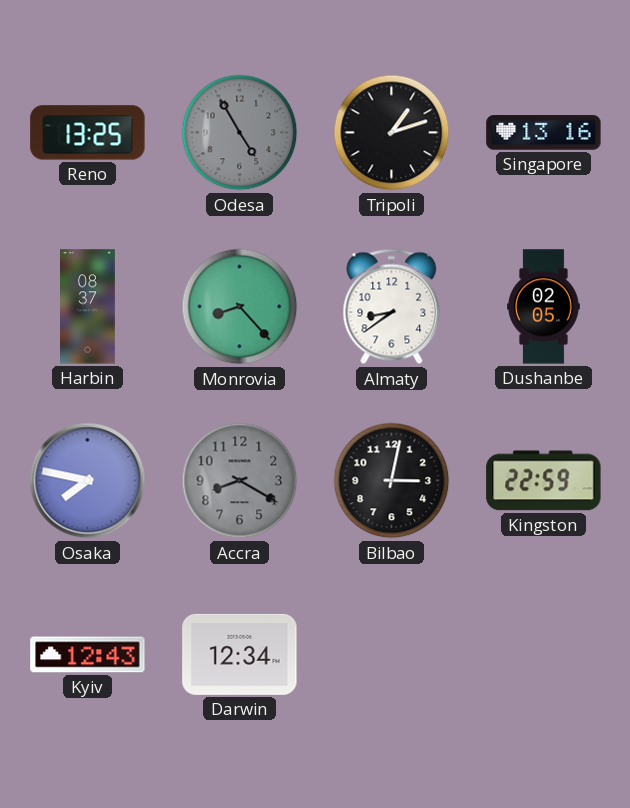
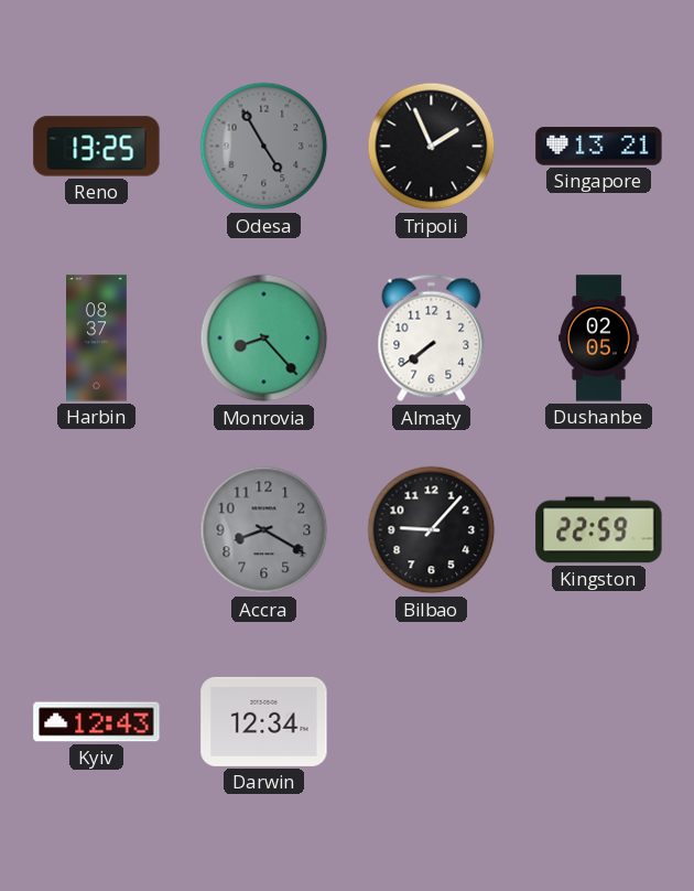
Tripoli: 1:12 -> 1:56
Singapore: 13:16 -> 13:21
Almaty: 8:39 -> 7:39
Osaka: 7:47 -> none
Bilbao: 3:02 -> 9:07
